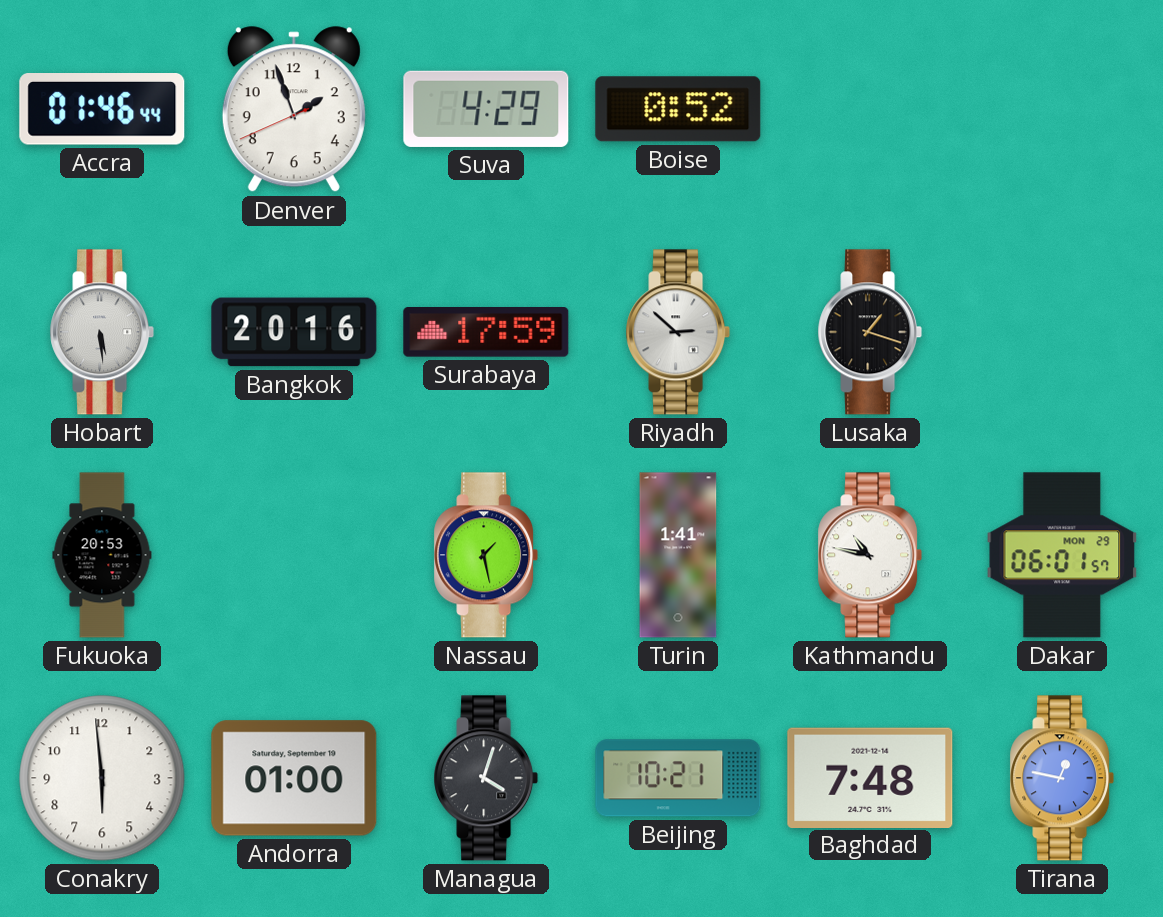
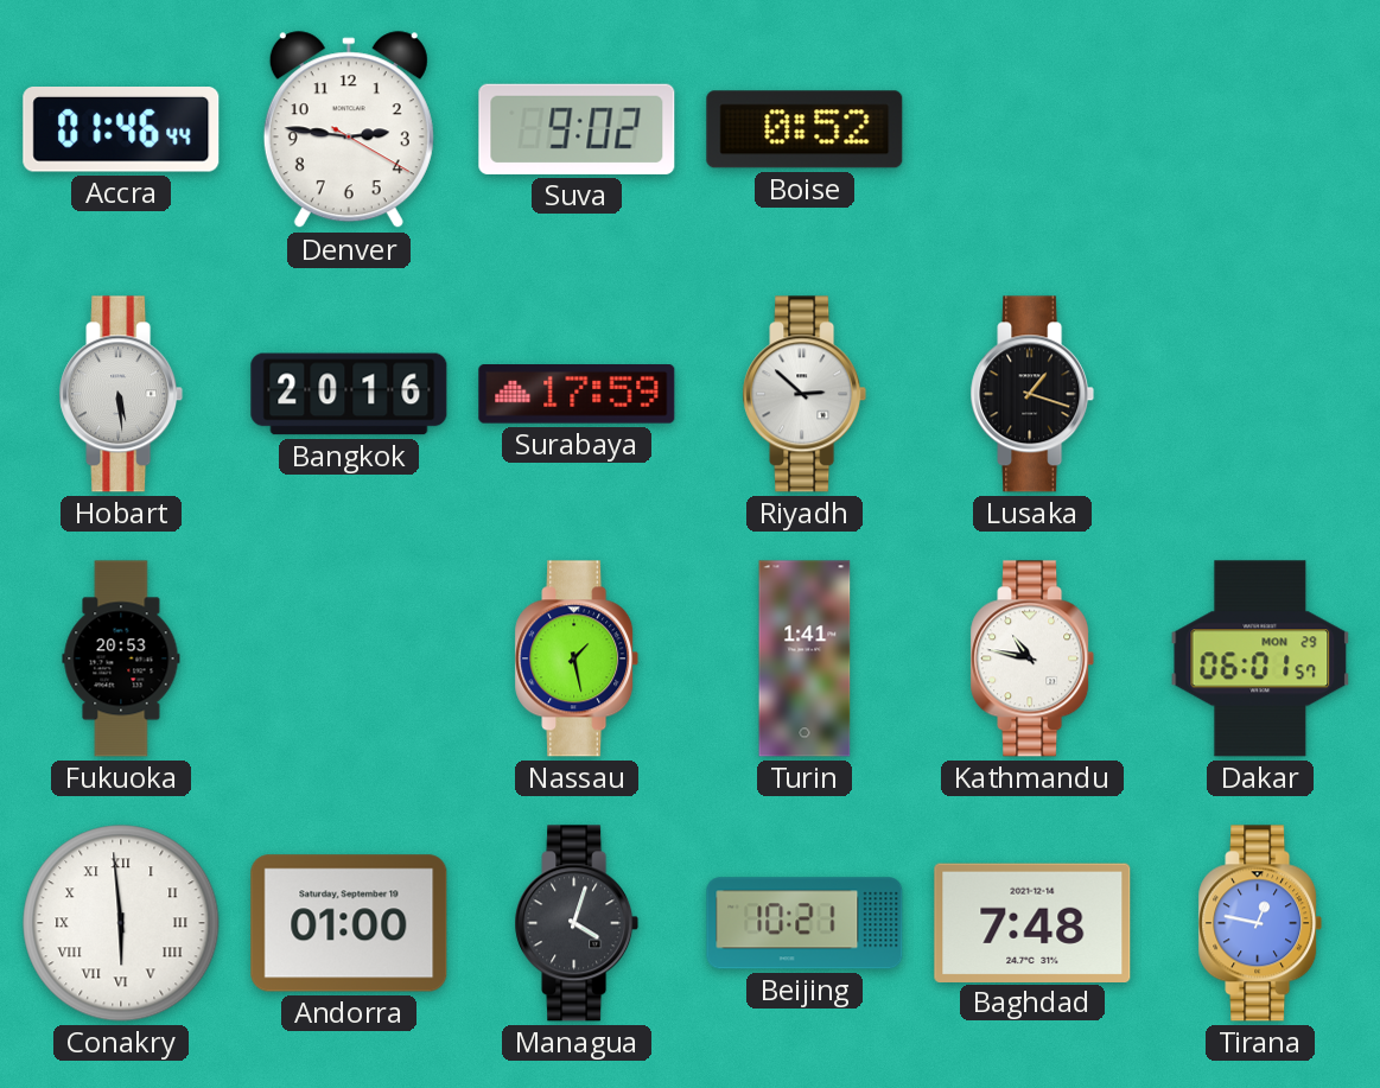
Denver: 1:56 -> 2:46
Suva: 4:29 -> 9:02
Conakry numerals: Arabic -> Roman
